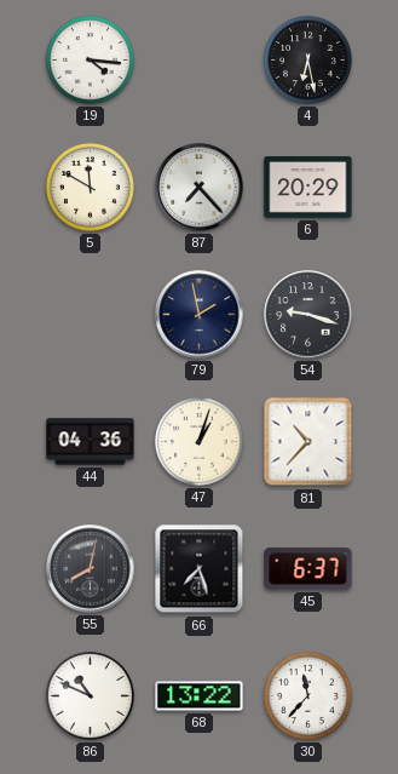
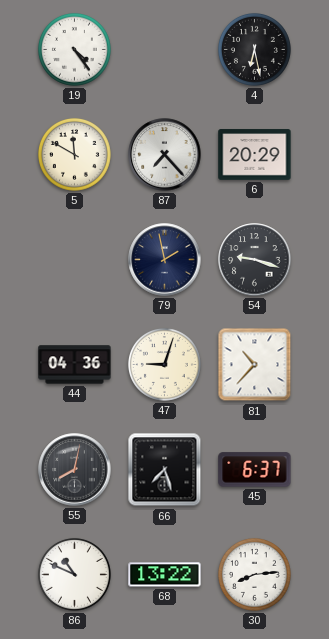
19: 4:16 -> 4:24
47: 1:03 -> 9:03
30: 11:37 -> 8:14
